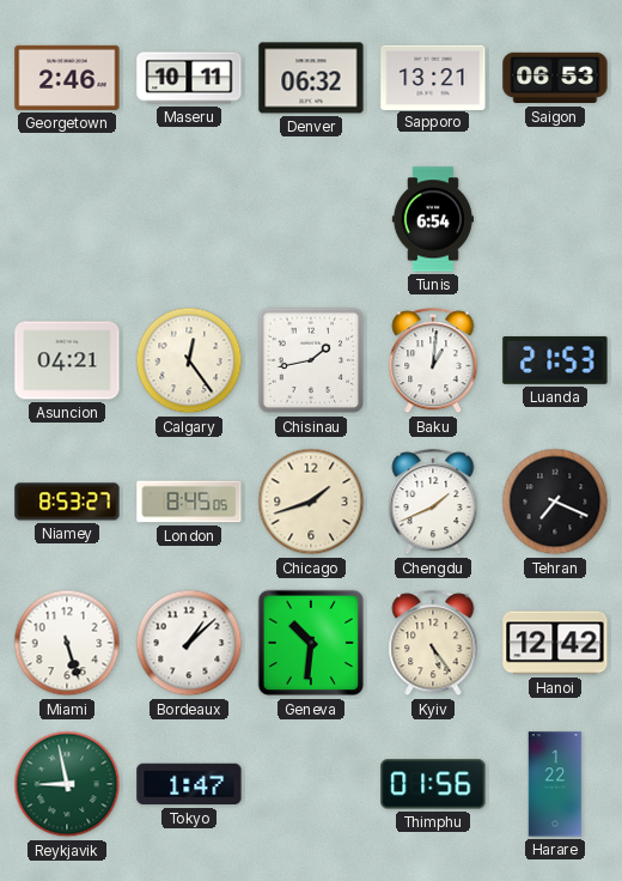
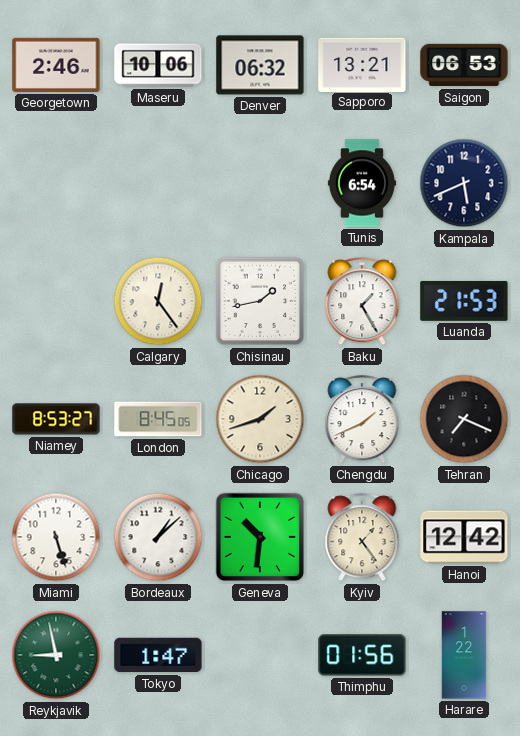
Maseru: 10:11 -> 10:06
Kampala: none -> 5:41
Asuncion: 04:21 -> none
Baku: 1:01 -> 1:25
Kyiv: 5:24 -> 1:24
